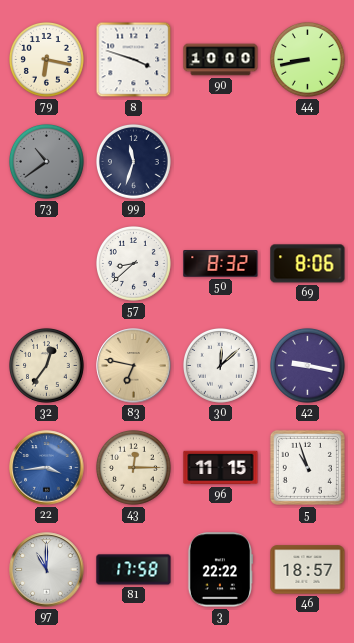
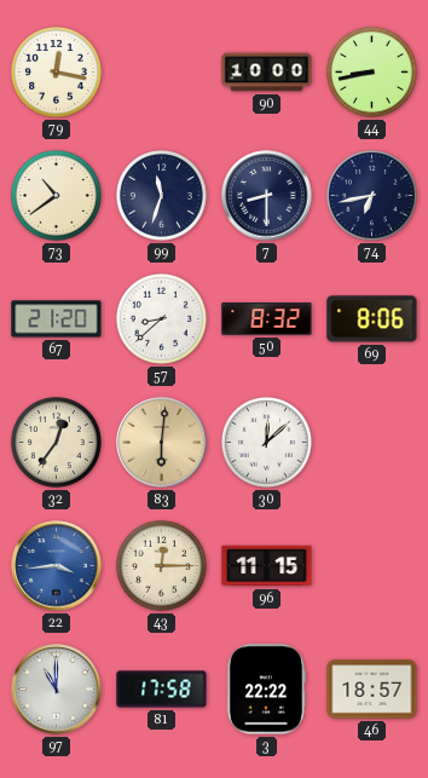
79: 6:17 -> 12:17
8: 3:48 -> none
73 dial: grey -> cream
7: none -> 8:30
74: none -> 6:43
67: none -> 21:20
83: 6:47 -> 6:01
42: 9:17 -> none
5: 10:57 -> none
